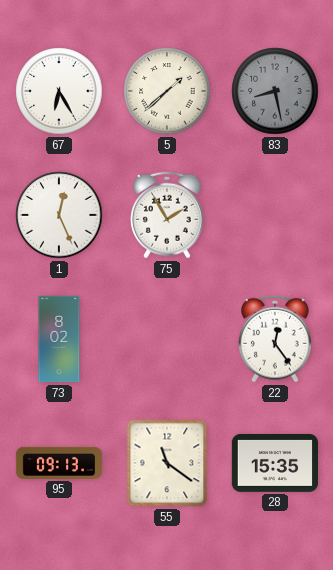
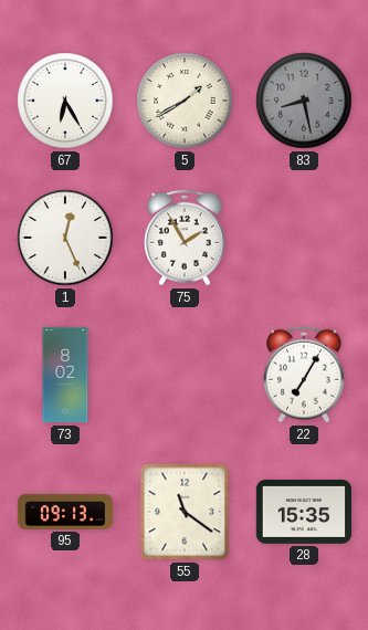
5: 1:38 -> 1:40
22: 12:24 -> 7:05
